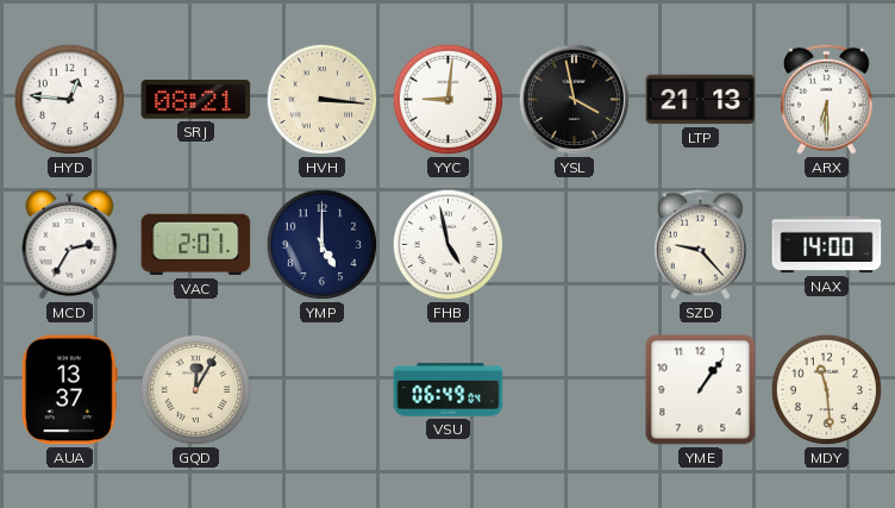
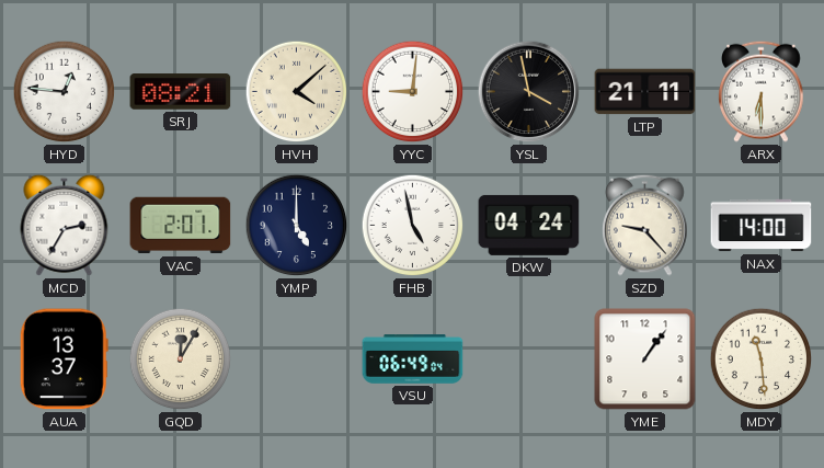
HVH: 3:16 -> 4:08
LTP: 21:13 -> 21:11
DKW: none -> 04:24
